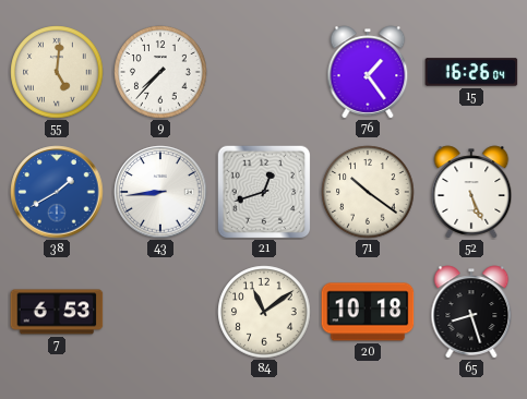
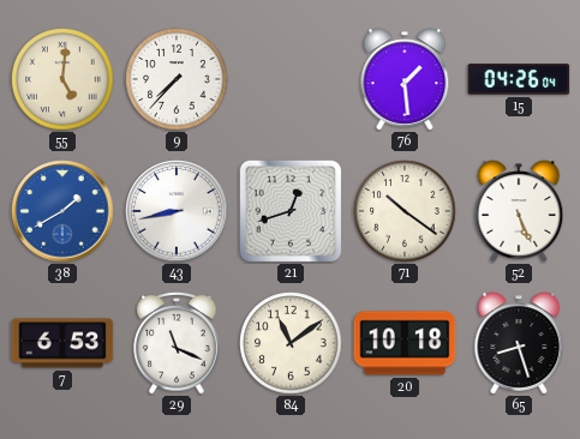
76: 1:24 -> 1:29
15: 16:26 -> 04:26
43: 8:44 -> 8:43
29: none -> 11:19
